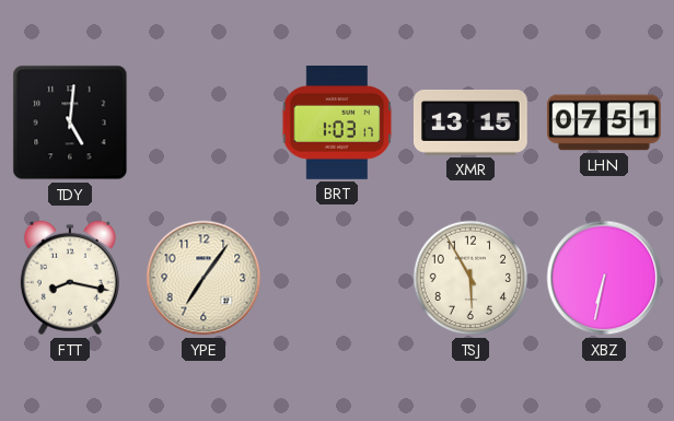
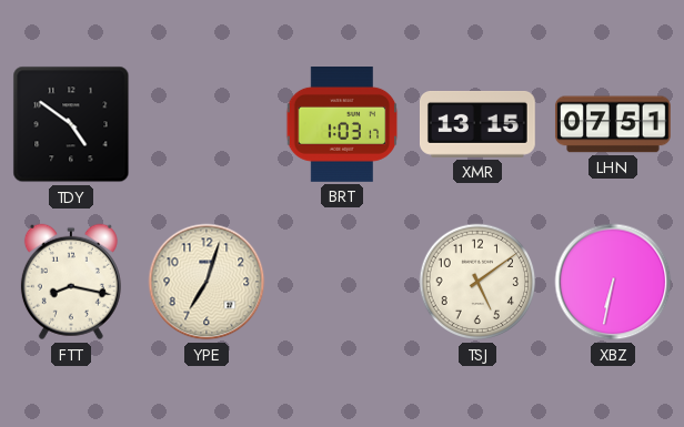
TDY: 5:01 -> 4:51
YPE: 7:06 -> 7:03
TSJ: 5:55 -> 5:09
